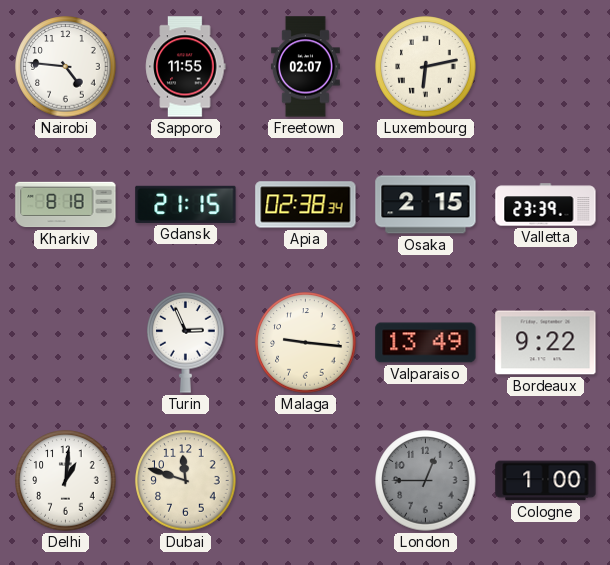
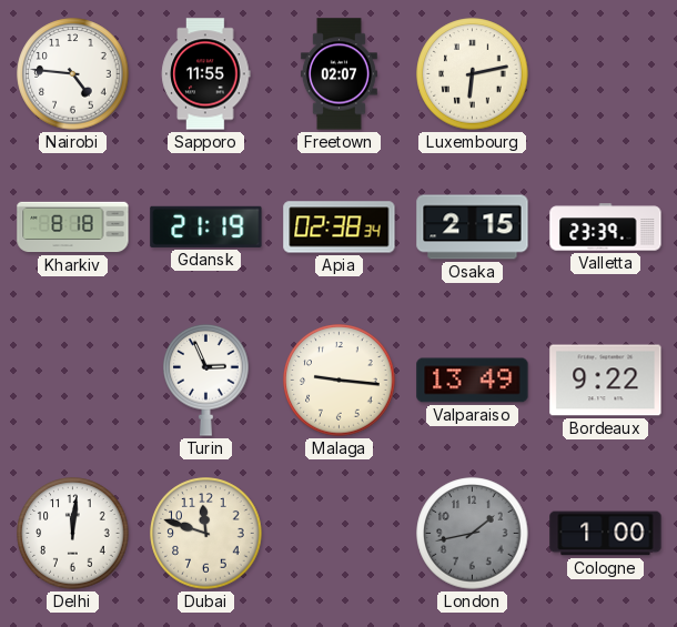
Gdansk: 21:15 -> 21:19
Delhi: 1:01 -> 12:01
London: 12:45 -> 1:43
